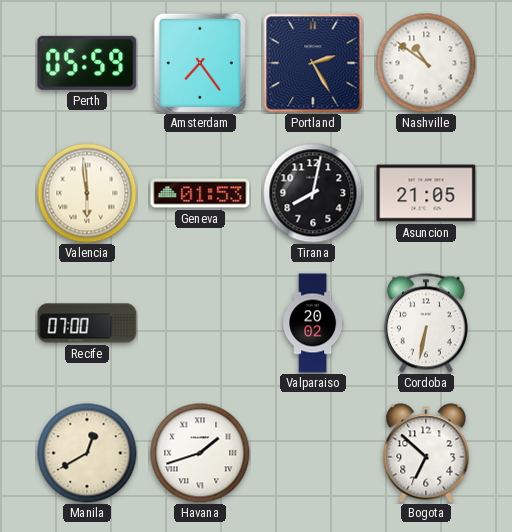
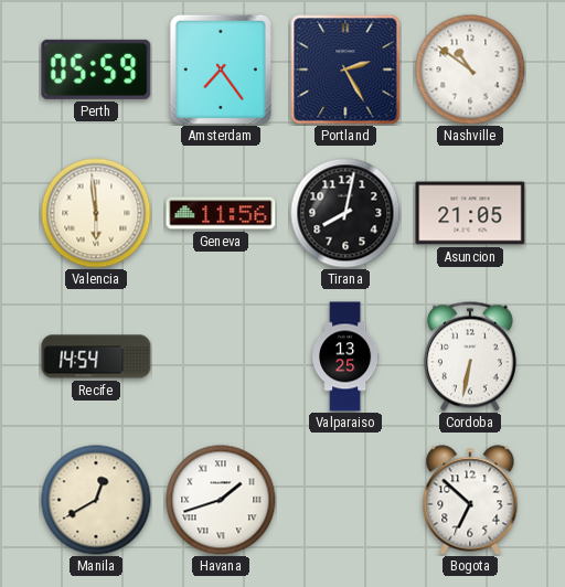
Geneva: 01:53 -> 11:56
Recife: 07:00 -> 14:54
Valparaiso: 20:02 -> 13:25
